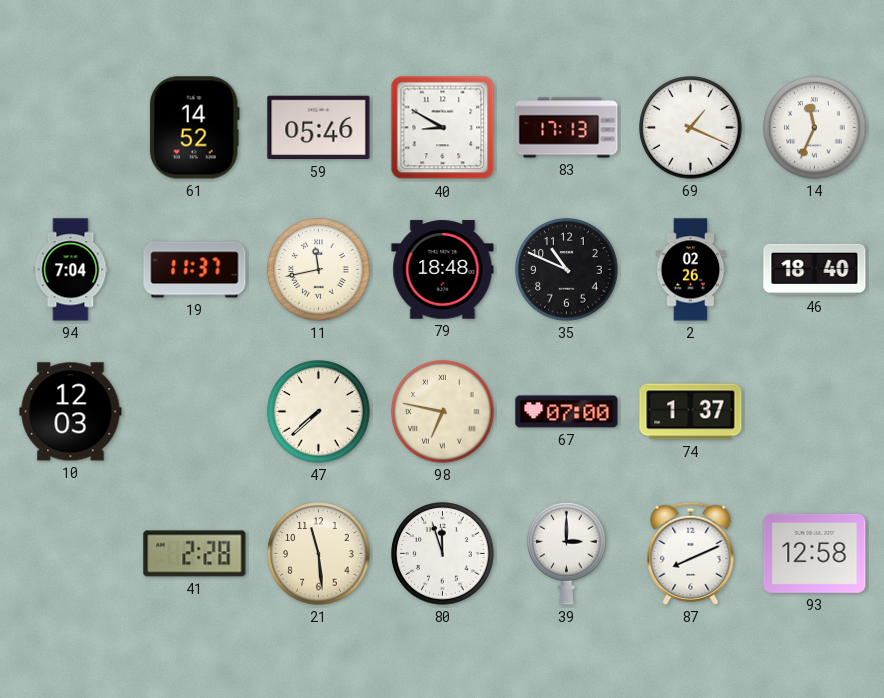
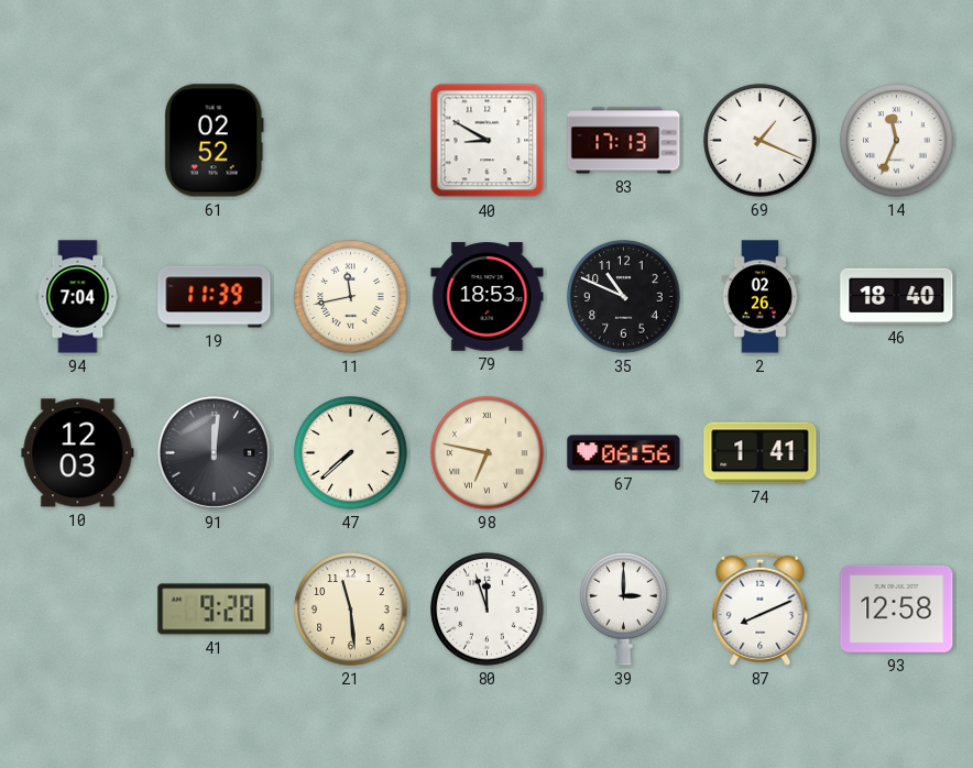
61: 14:52 -> 02:52
59: 05:46 -> none
19: 11:37 -> 11:39
79: 18:48 -> 18:53
91: none -> 12:01
67: 07:00 -> 06:56
74: 1:37 -> 1:41
41: 2:28 -> 9:28
